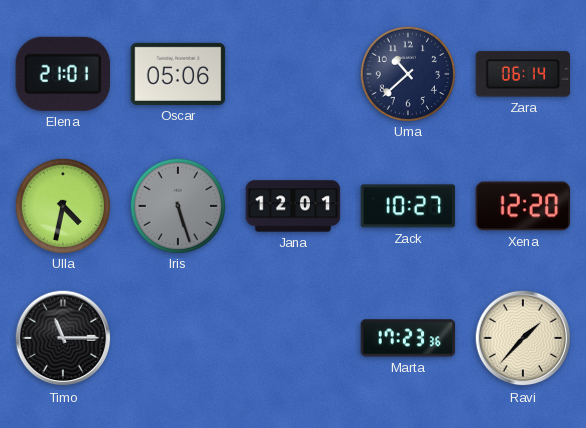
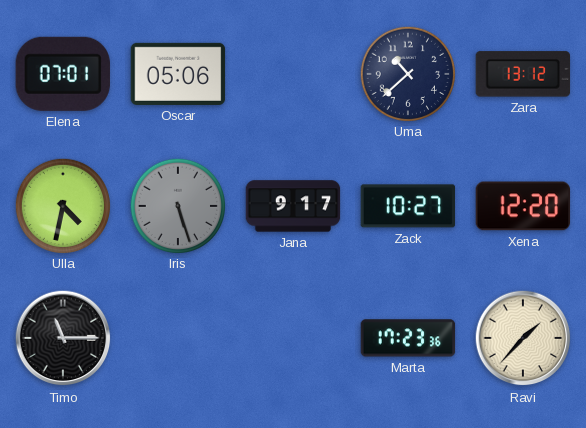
Elena: 21:01 -> 07:01
Zara: 06:14 -> 13:12
Jana: 12:01 -> 9:17
